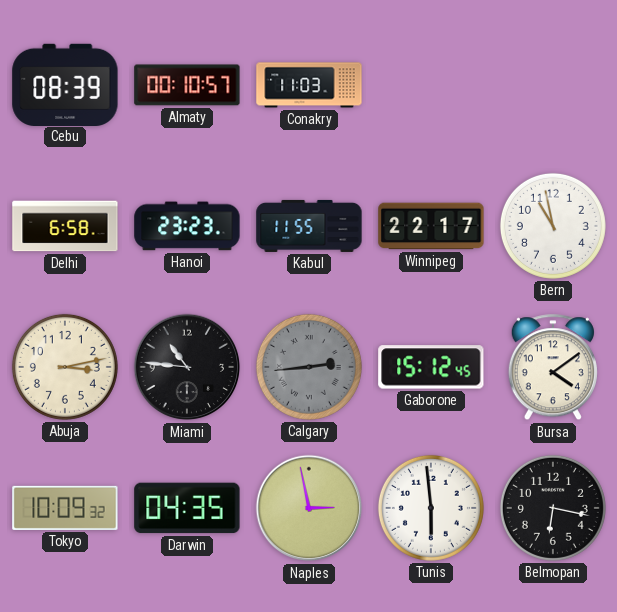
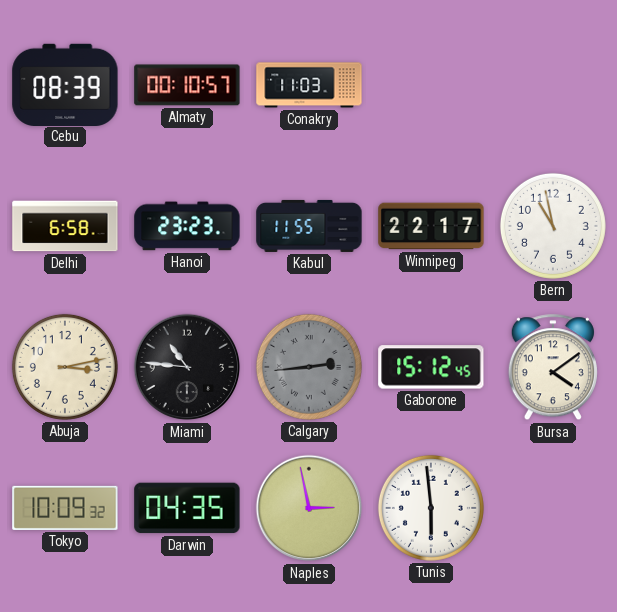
Belmopan: 6:17 -> none
